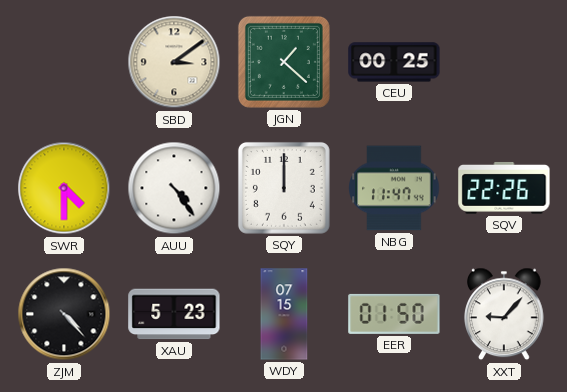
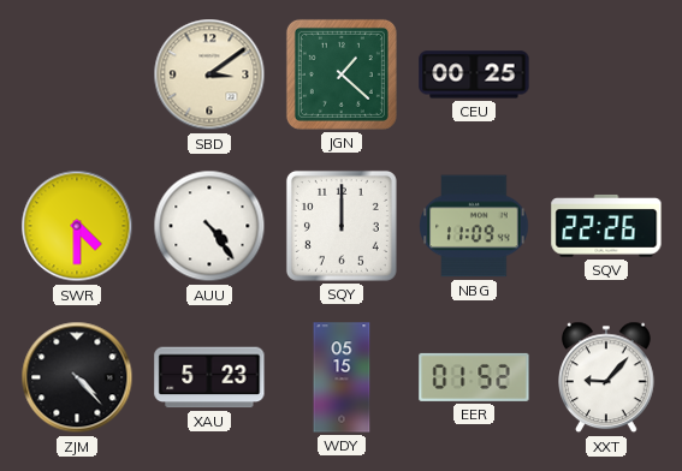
NBG: 11:47 -> 11:09
WDY: 07:15 -> 05:15
EER: 01:50 -> 01:52
